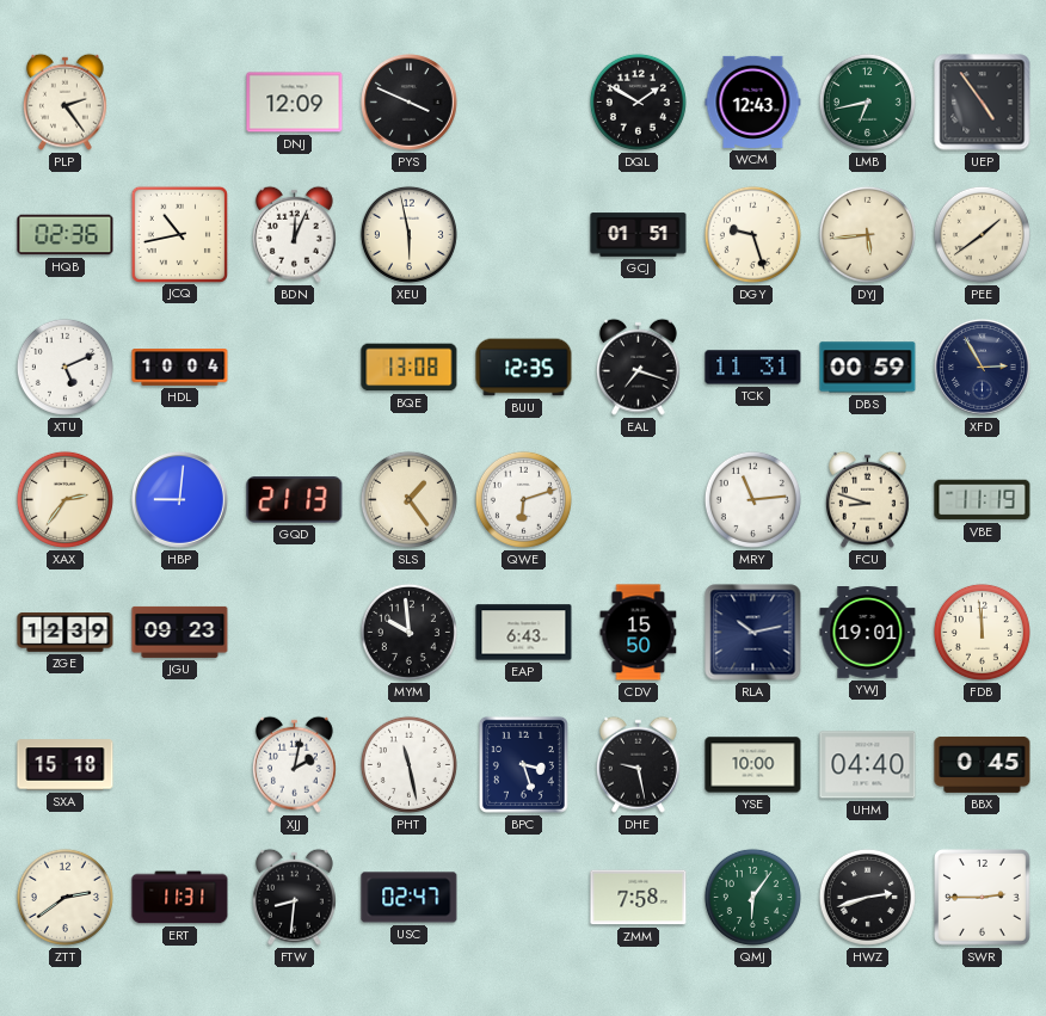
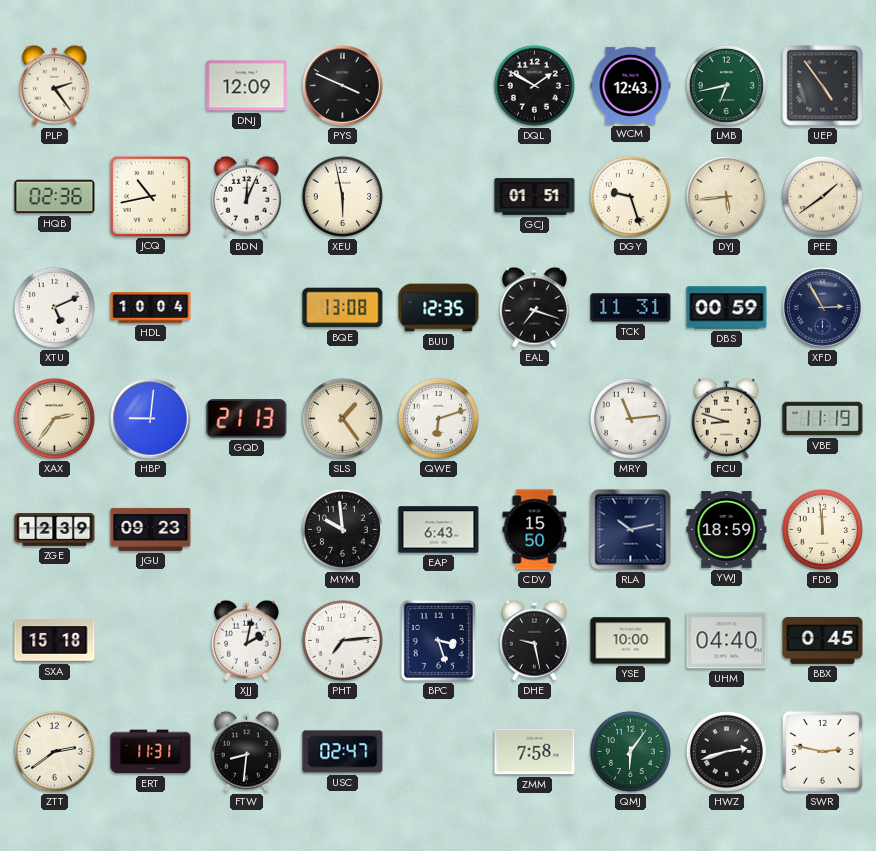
YWJ: 19:01 -> 18:59
PHT: 11:28 -> 7:14
SWR: 2:45 -> 2:47
